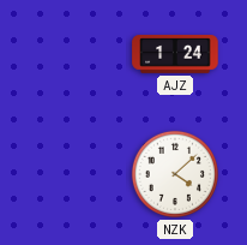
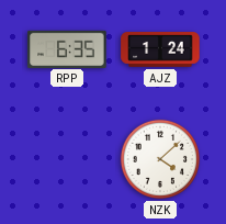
RPP: none -> 6:35
